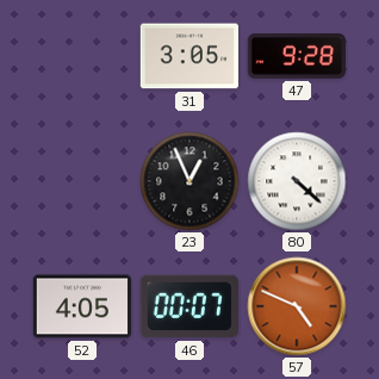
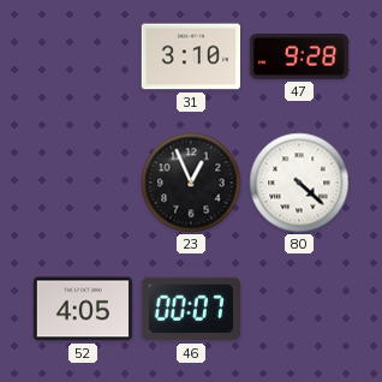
31: 3:05 -> 3:10
57: 4:49 -> none
